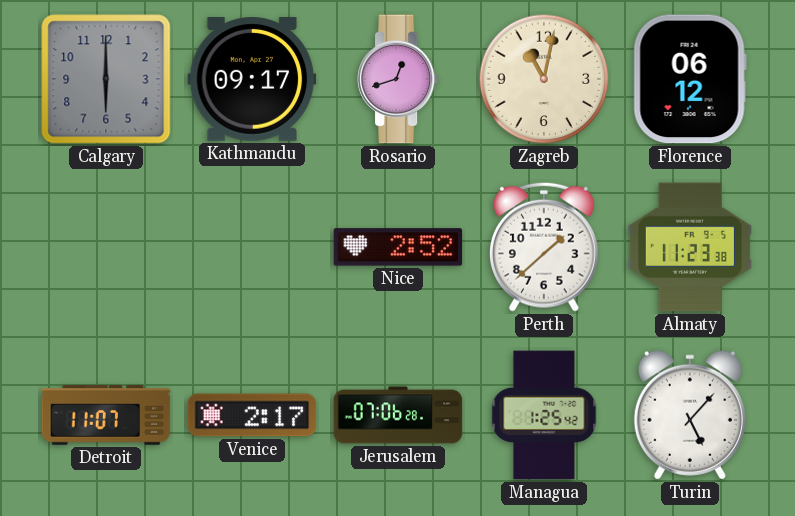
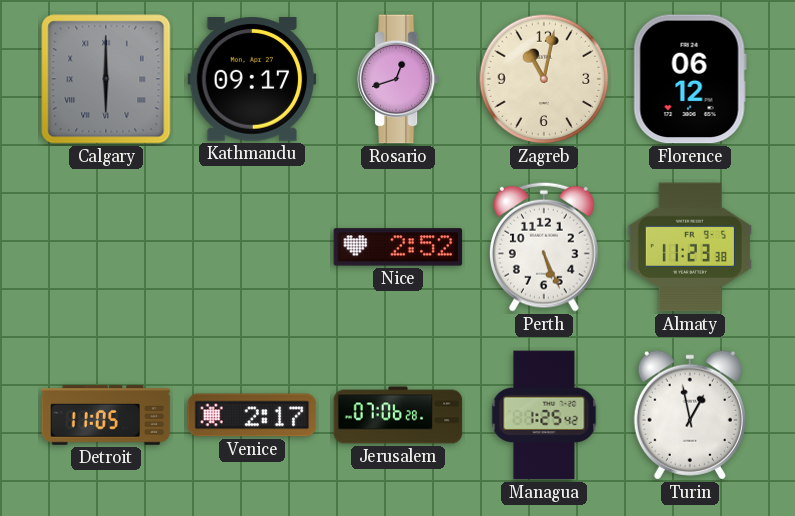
Calgary numerals: Arabic -> Roman
Perth: 1:38 -> 5:26
Detroit: 11:07 -> 11:05
Turin: 5:07 -> 12:58
